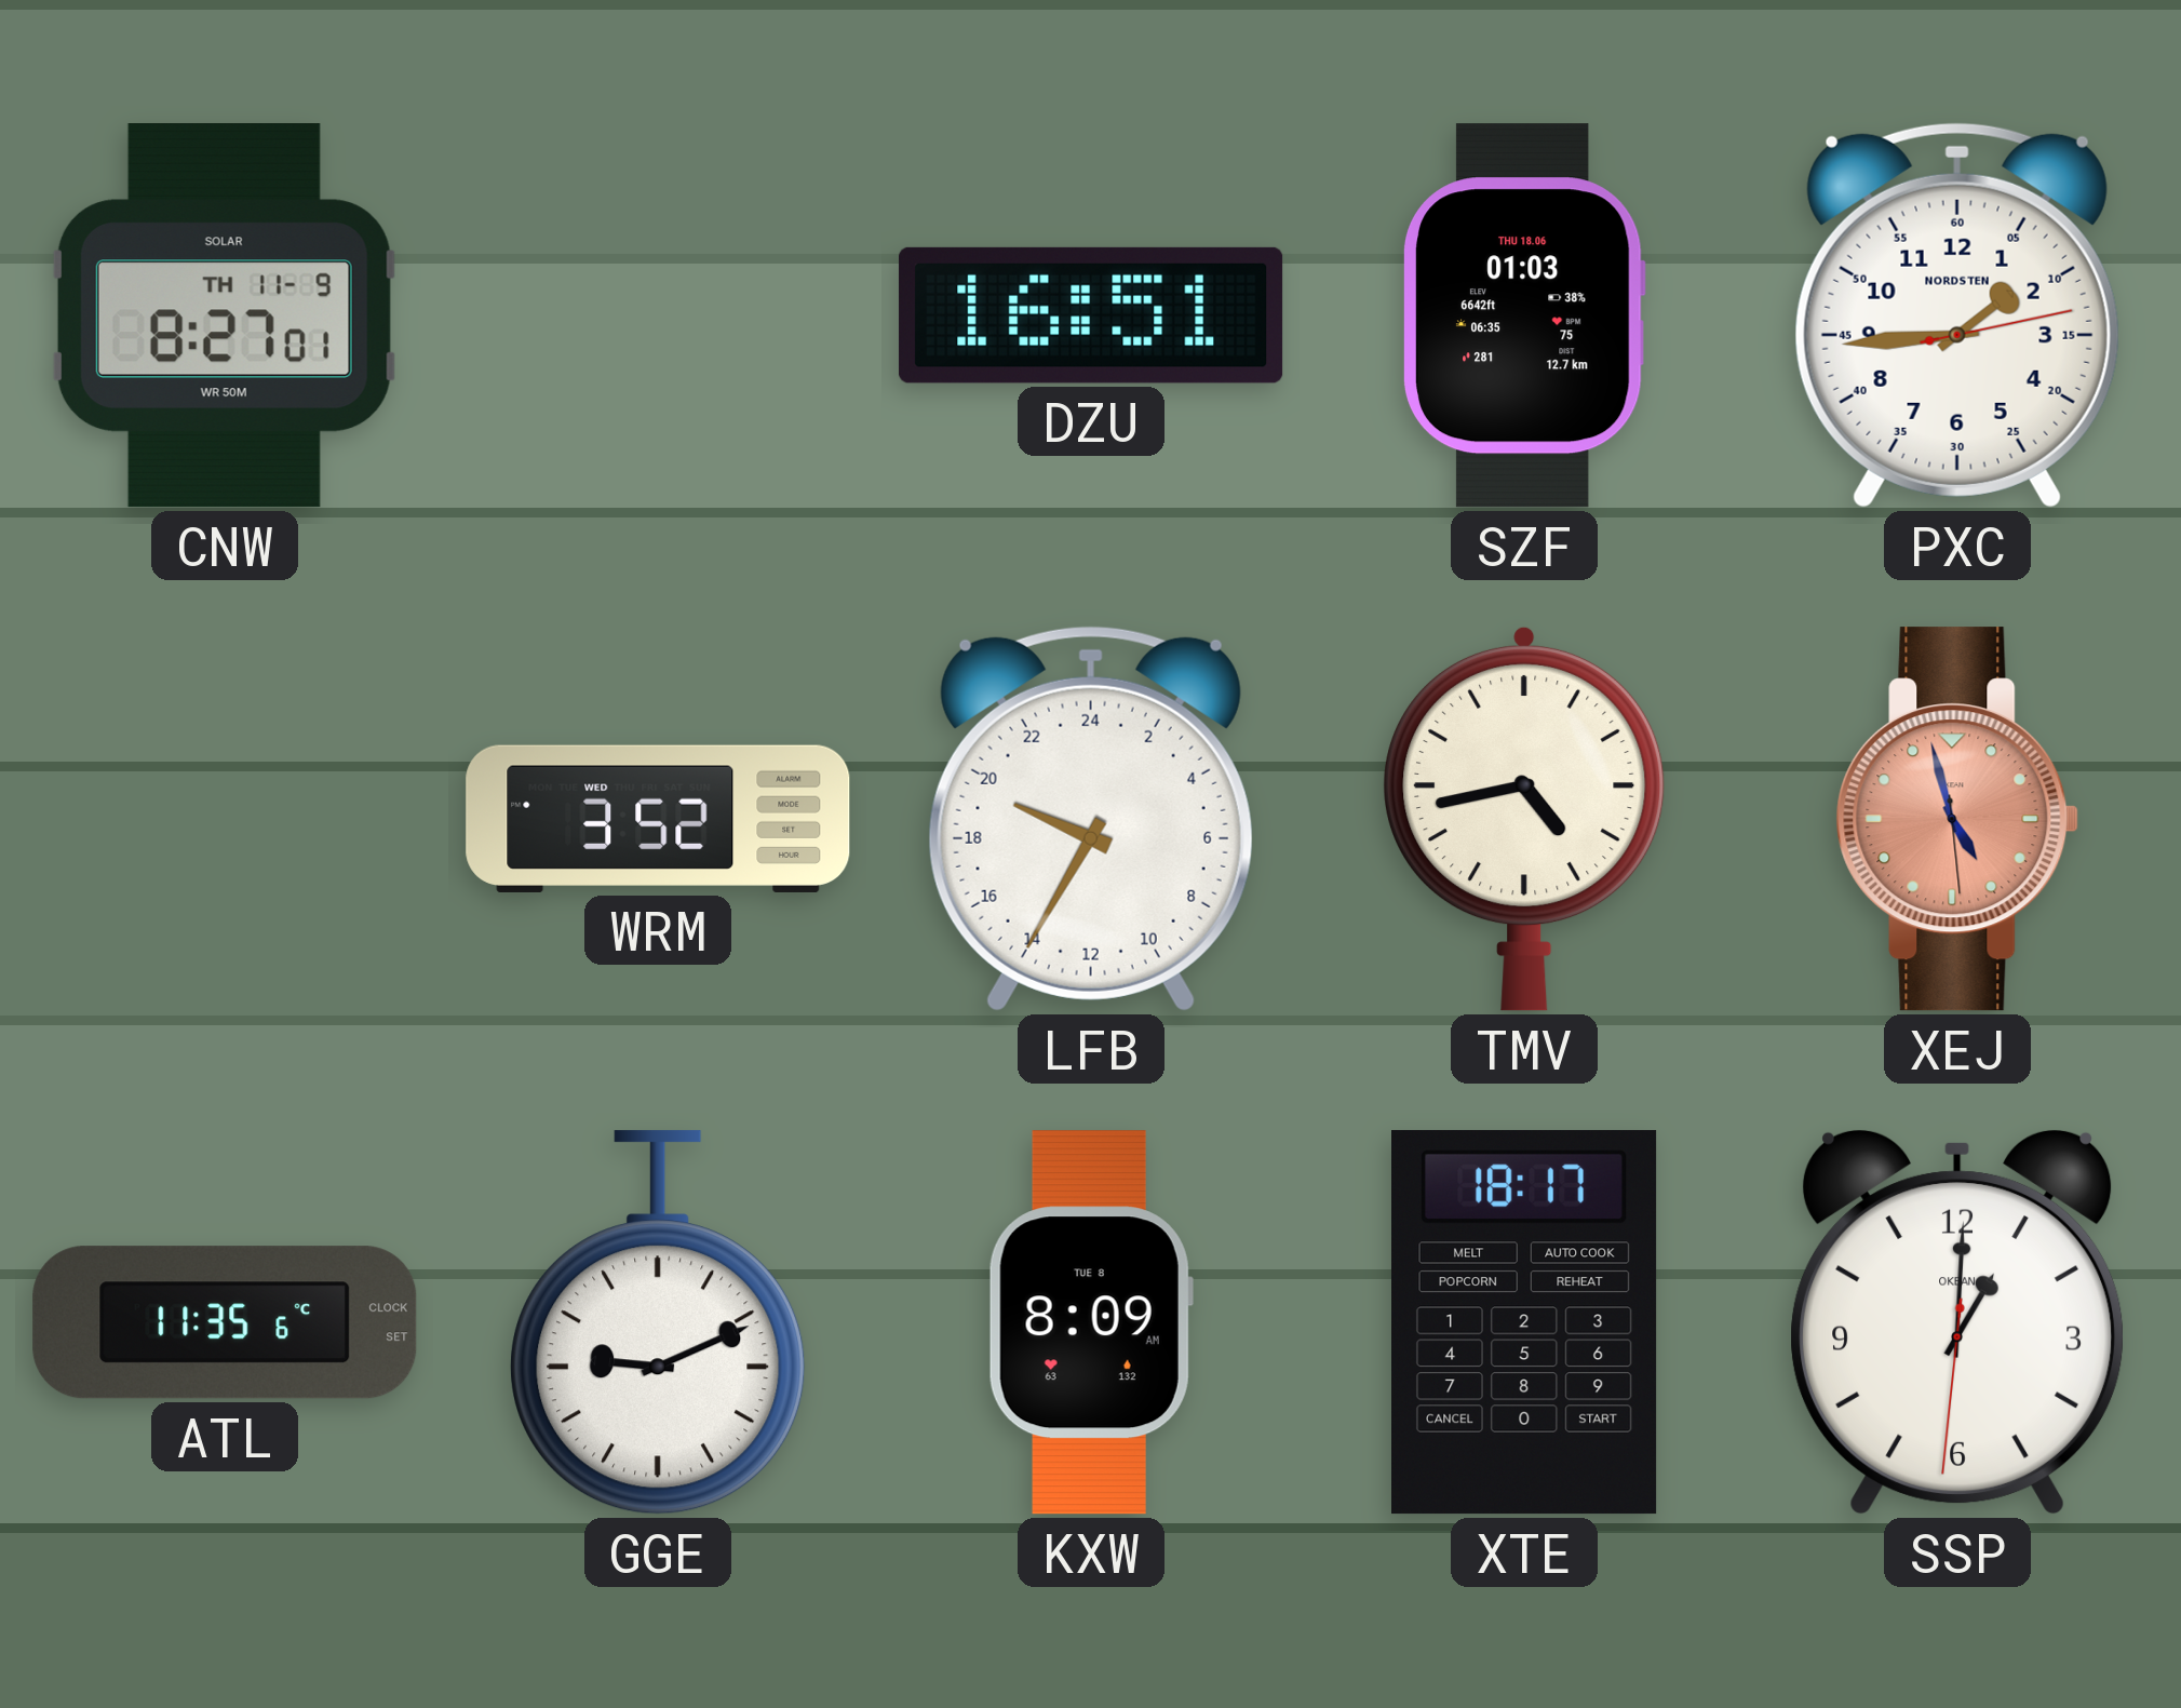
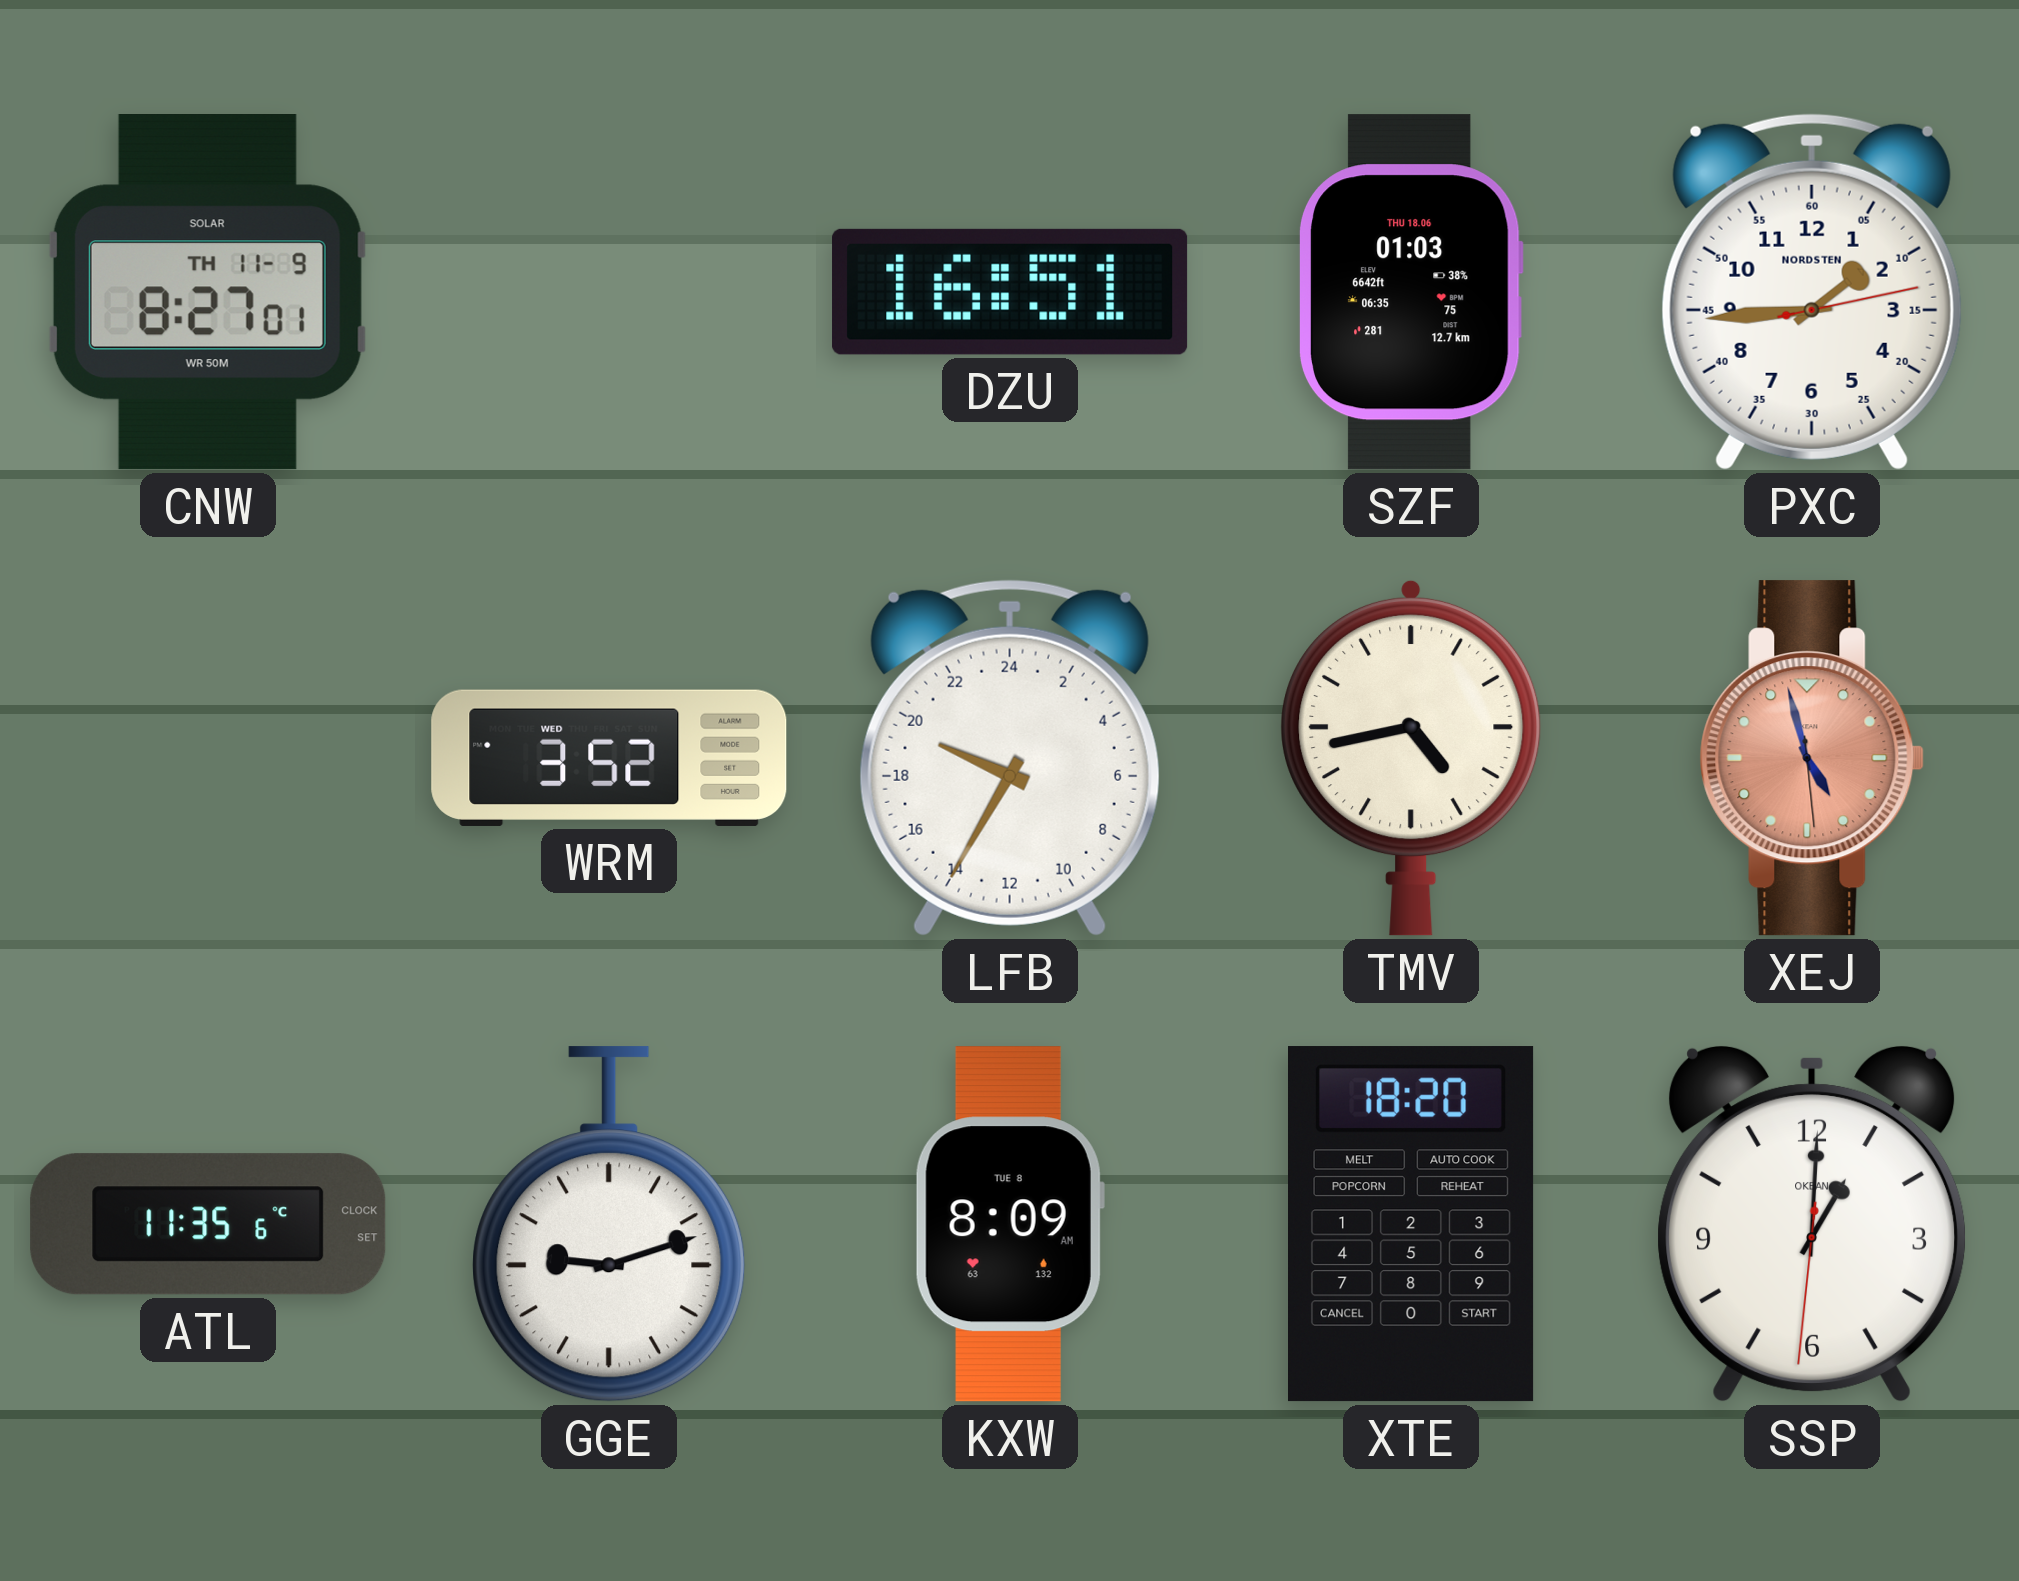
GGE: 9:11 -> 9:12
XTE: 18:17 -> 18:20
